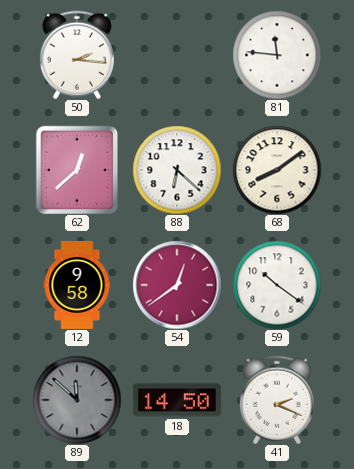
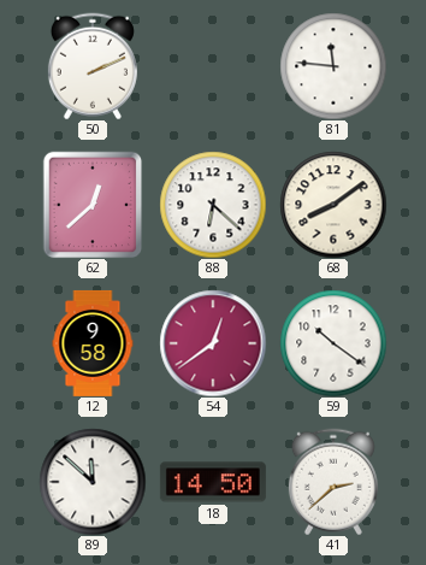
50: 2:16 -> 2:11
89 dial: grey -> white
41: 2:19 -> 2:38
